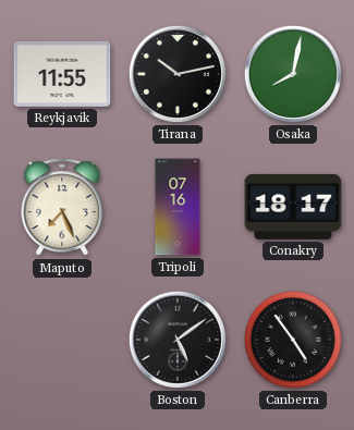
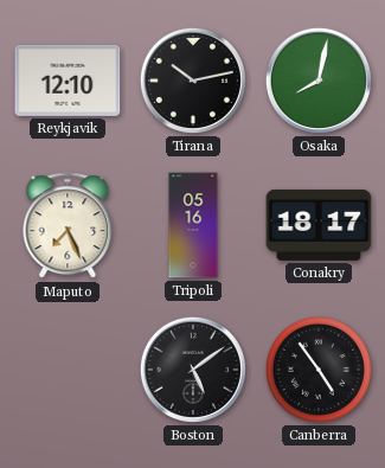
Reykjavik: 11:55 -> 12:10
Tripoli: 07:16 -> 05:16
